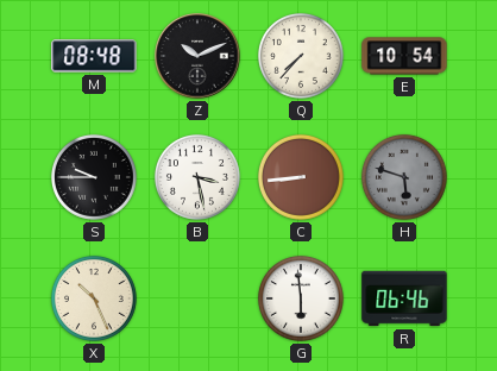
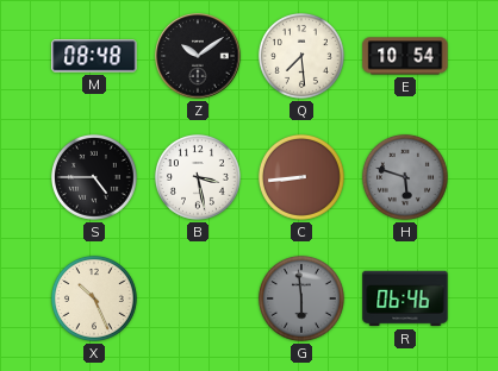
Z: 10:11 -> 10:09
Q: 7:37 -> 7:29
S: 9:45 -> 4:45
G dial: white -> grey
